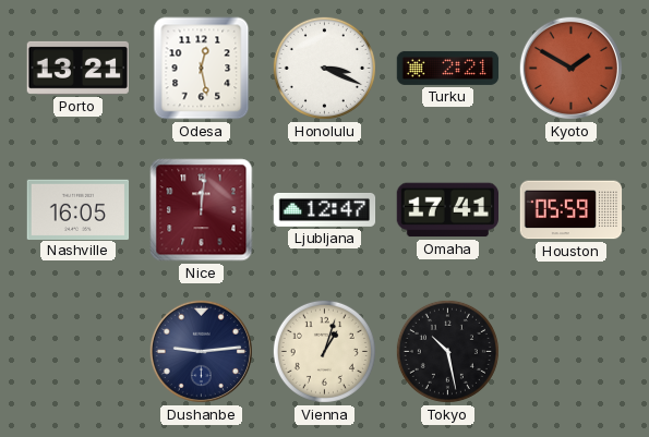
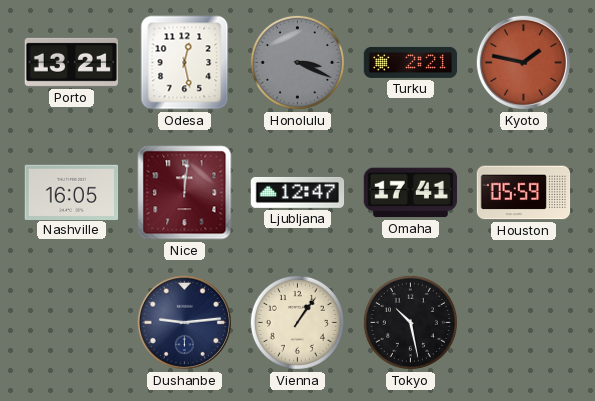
Honolulu dial: white -> grey
Kyoto: 1:50 -> 1:47
Vienna: 1:03 -> 1:06
